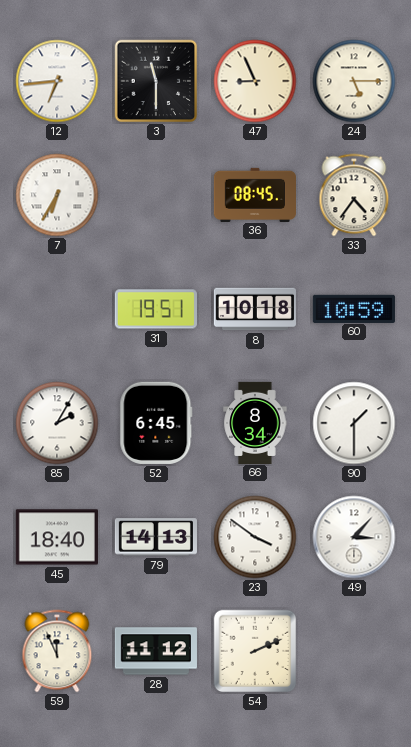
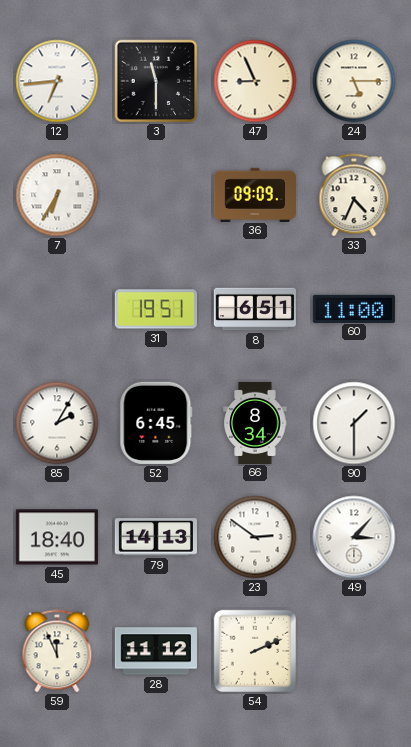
36: 08:45 -> 09:09
33: 4:36 -> 4:34
8: 10:18 -> 6:51
60: 10:59 -> 11:00
23: 3:51 -> 2:51
